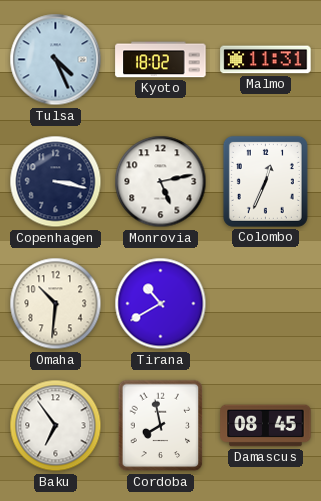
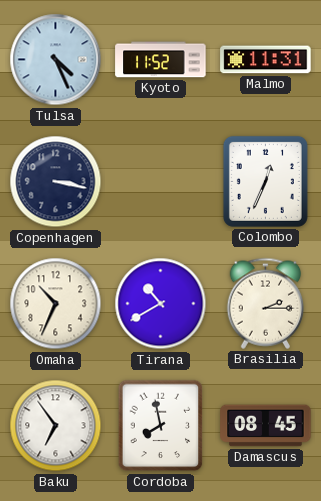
Kyoto: 18:02 -> 11:52
Monrovia: 5:13 -> none
Omaha: 10:31 -> 10:34
Brasilia: none -> 2:15
